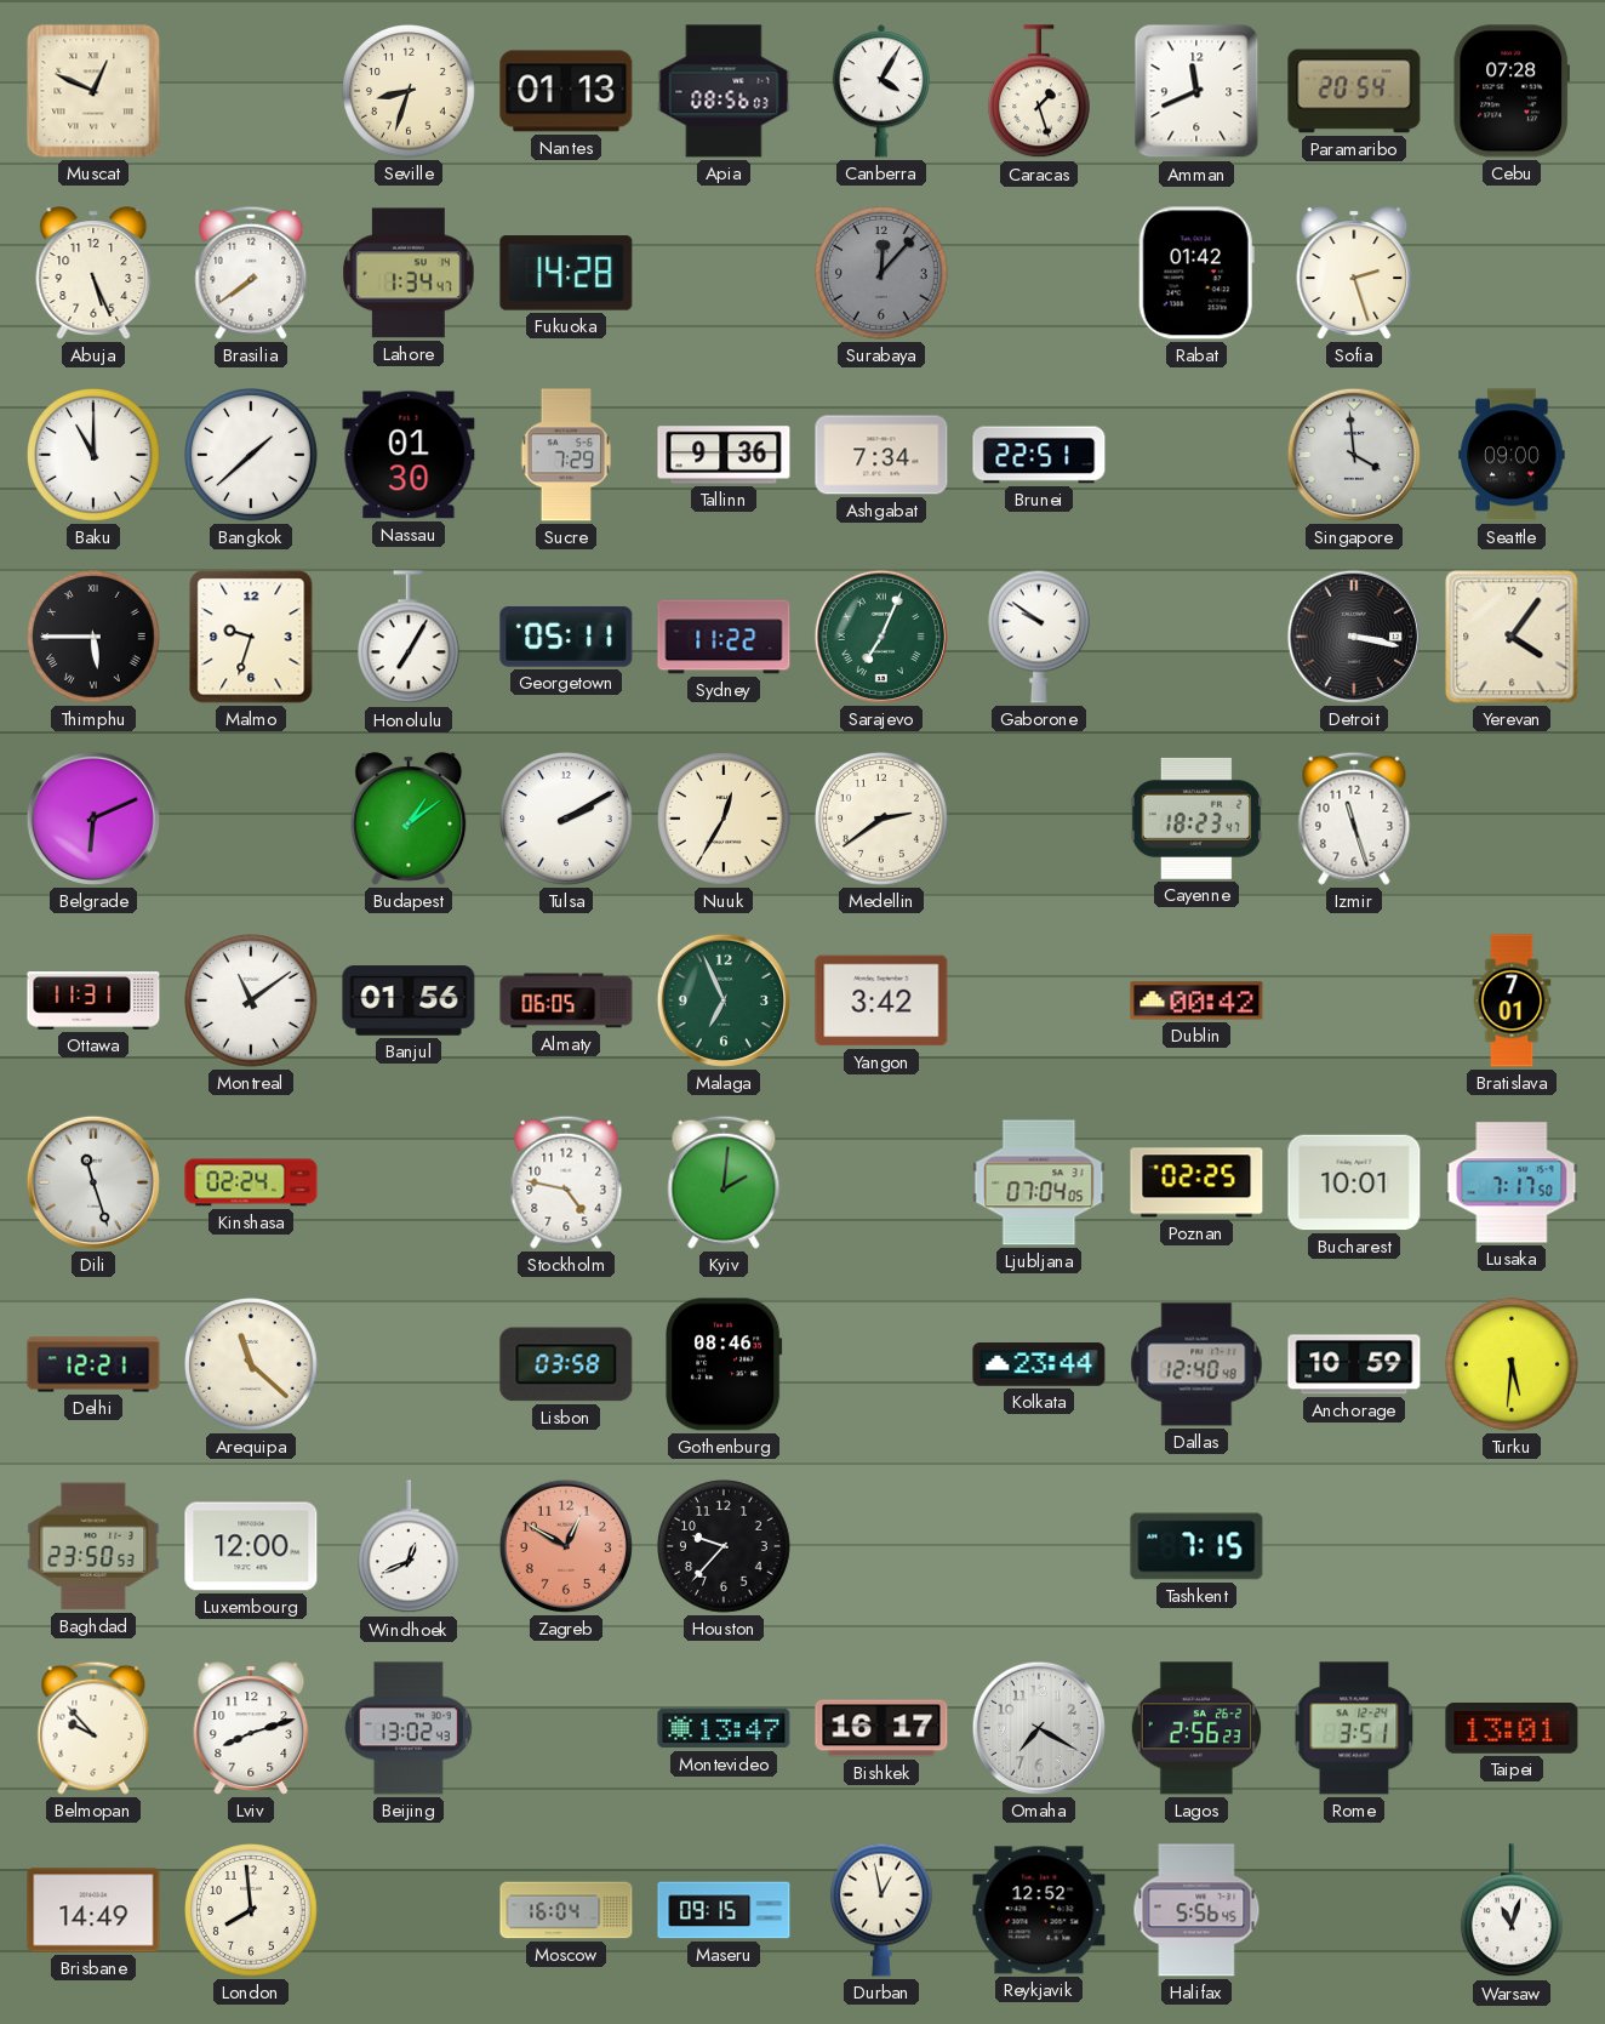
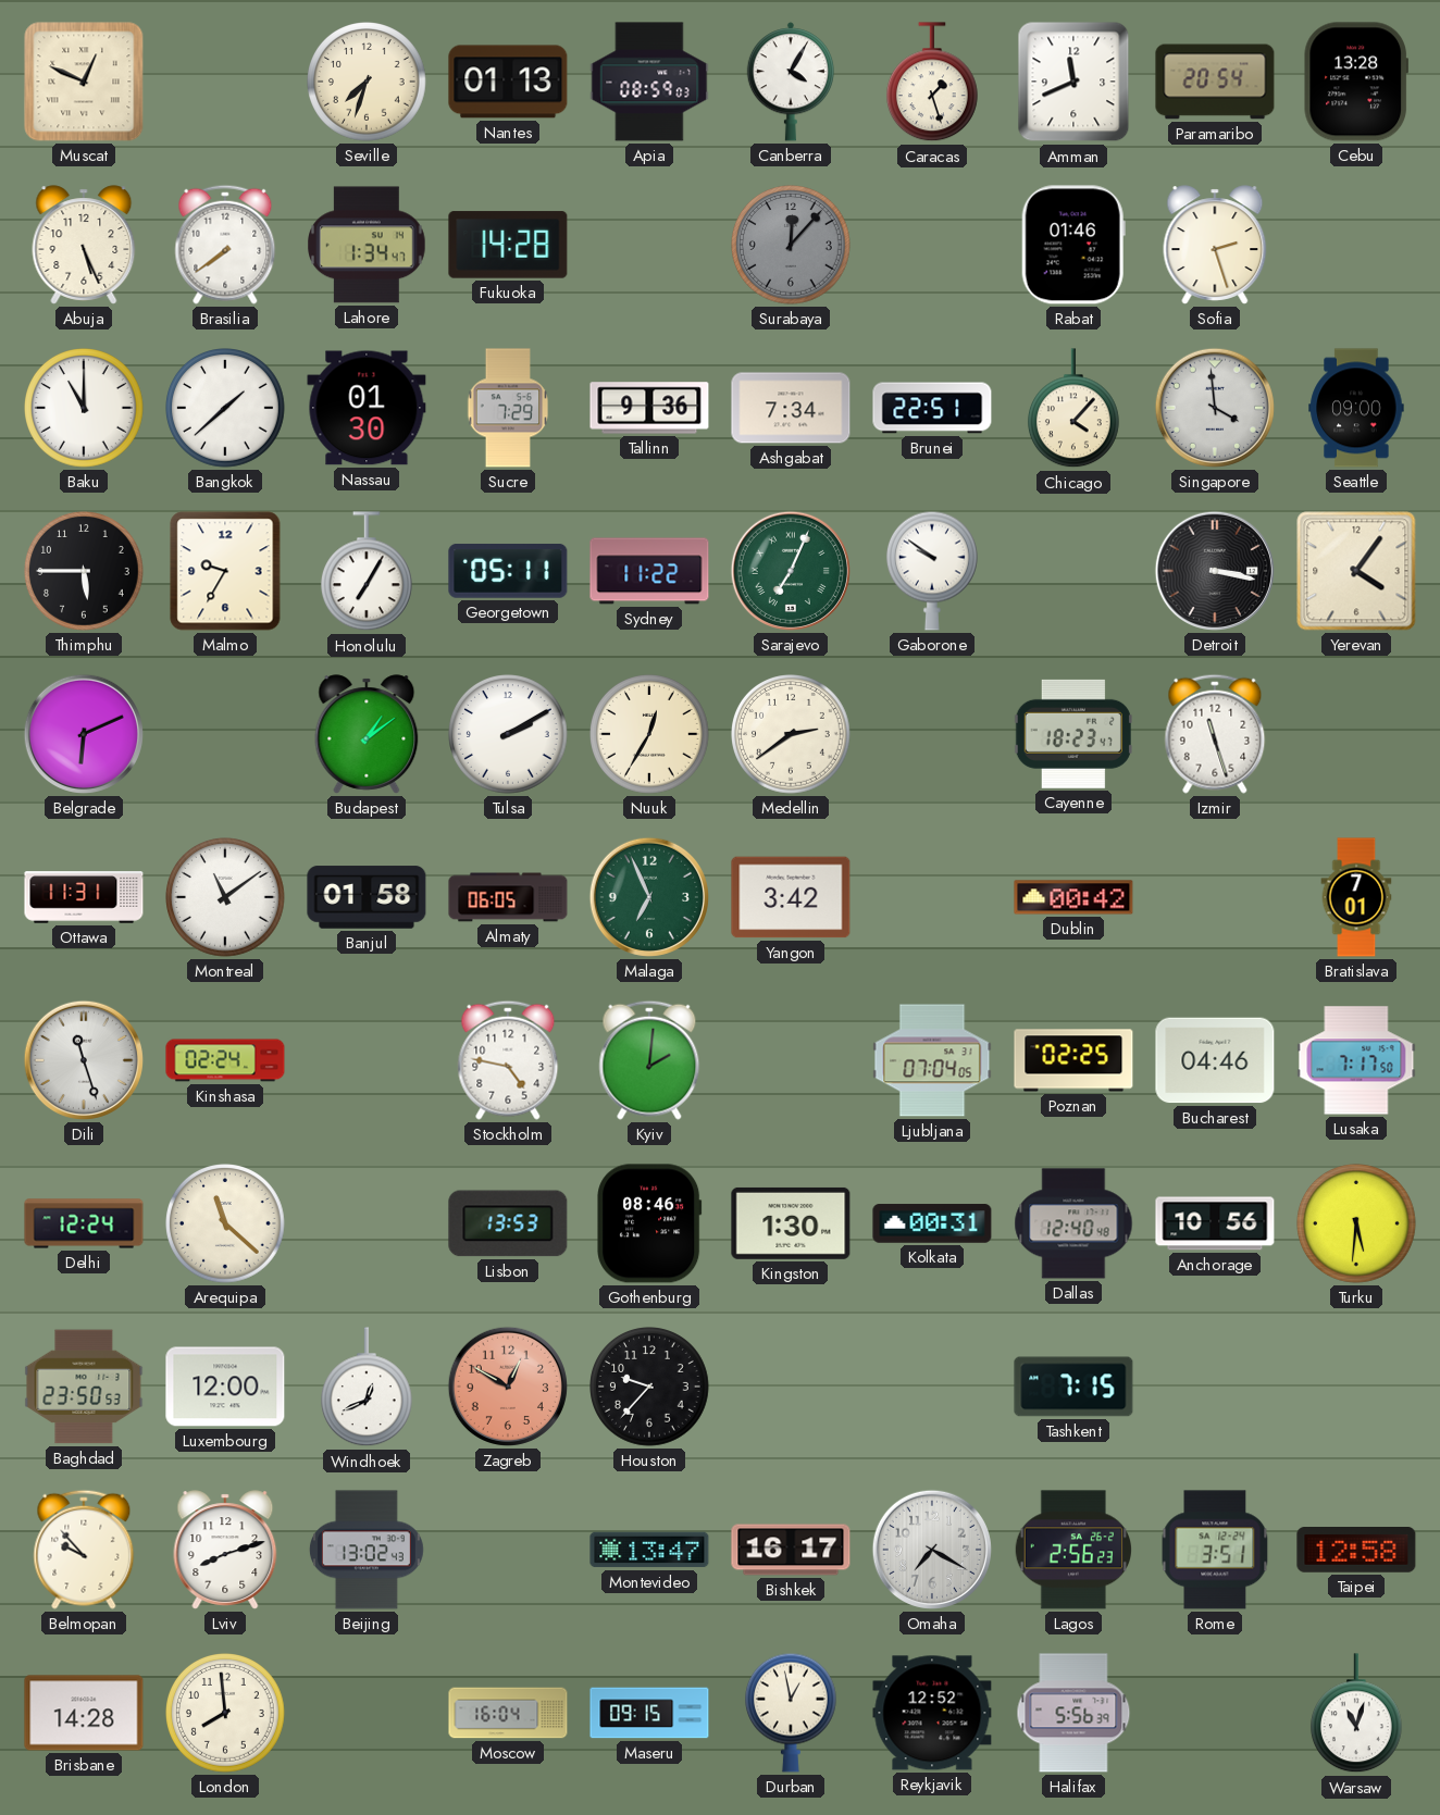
Seville: 8:33 -> 7:33
Apia: 08:56 -> 08:59
Cebu: 07:28 -> 13:28
Rabat: 01:42 -> 01:46
Chicago: none -> 4:07
Thimphu numerals: Roman -> Arabic
Malmo: 9:33 -> 9:35
Banjul: 01:56 -> 01:58
Bucharest: 10:01 -> 04:46
Delhi: 12:21 -> 12:24
Lisbon: 03:58 -> 13:53
Kingston: none -> 1:30
Kolkata: 23:44 -> 00:31
Anchorage: 10:59 -> 10:56
Taipei: 13:01 -> 12:58
Brisbane: 14:49 -> 14:28
Halifax: 5:56:45 -> 5:56:39
